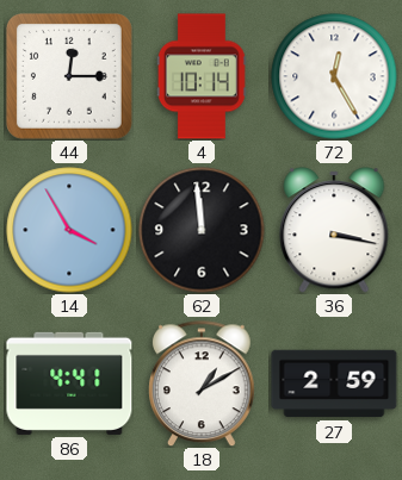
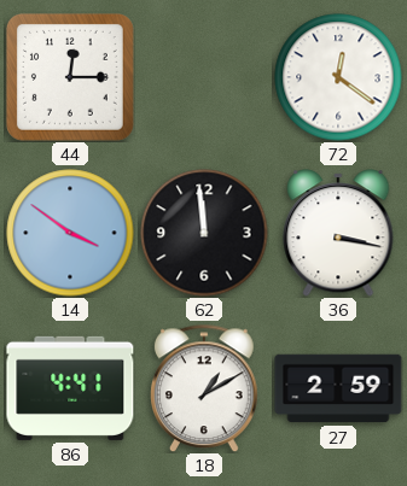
4: 10:14 -> none
72: 12:25 -> 12:21
14: 3:55 -> 3:51
